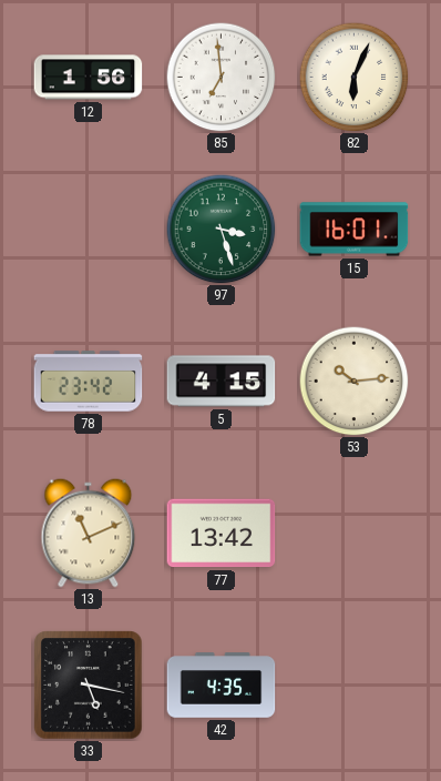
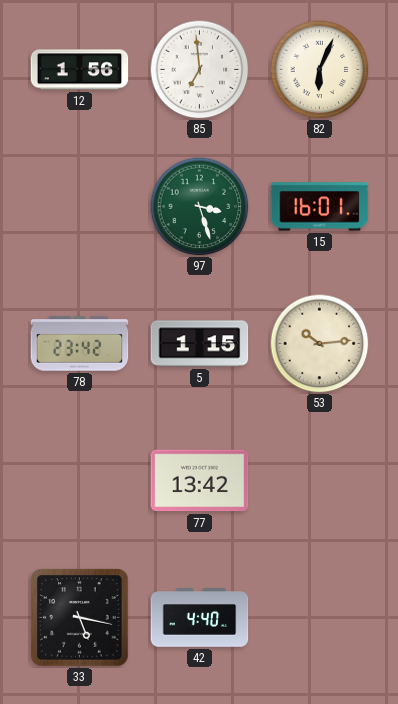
5: 4:15 -> 1:15
13: 11:11 -> none
42: 4:35 -> 4:40
